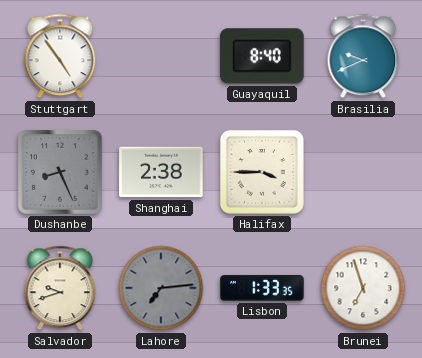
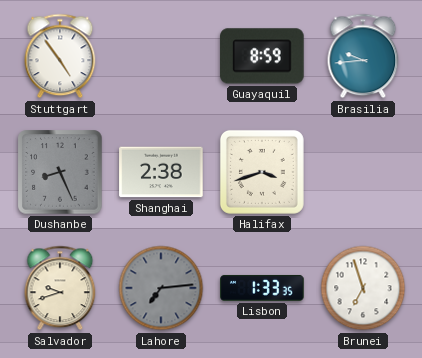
Guayaquil: 8:40 -> 8:59
Brasilia: 9:41 -> 9:44
Halifax: 3:45 -> 3:42
